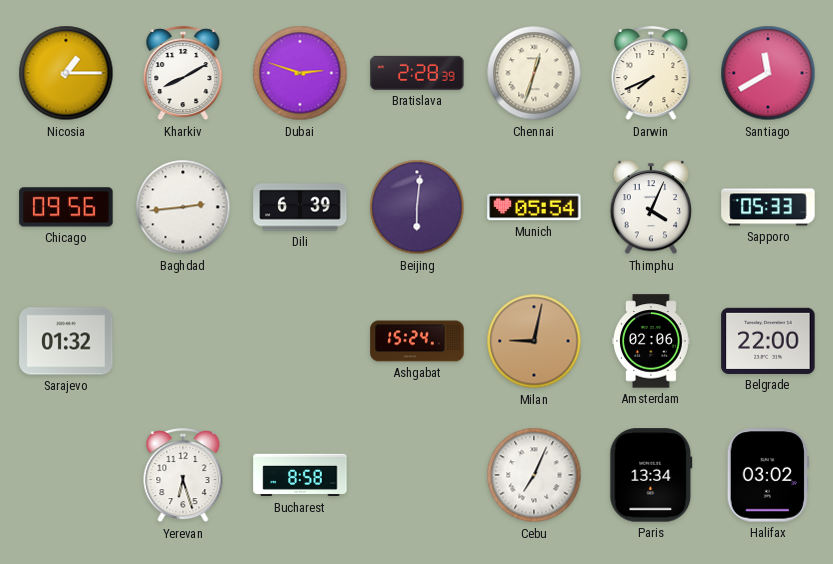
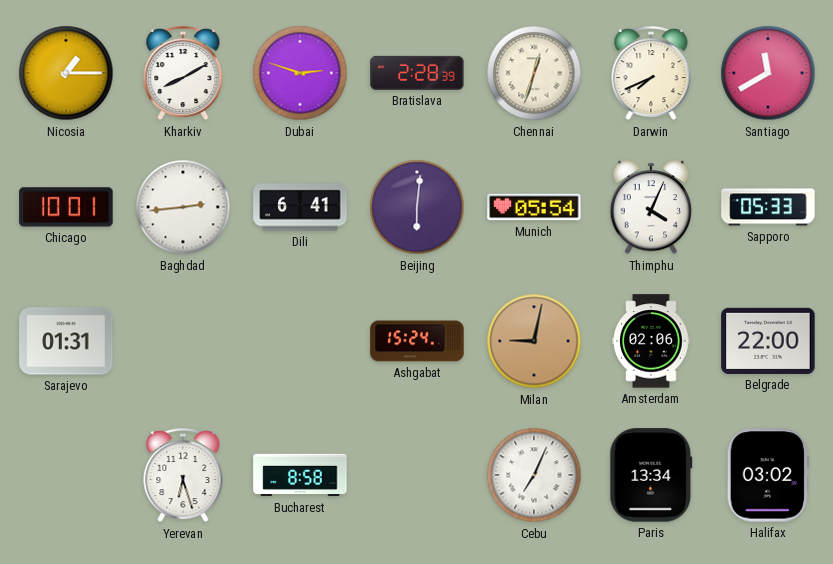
Chicago: 09:56 -> 10:01
Dili: 6:39 -> 6:41
Sarajevo: 01:32 -> 01:31
